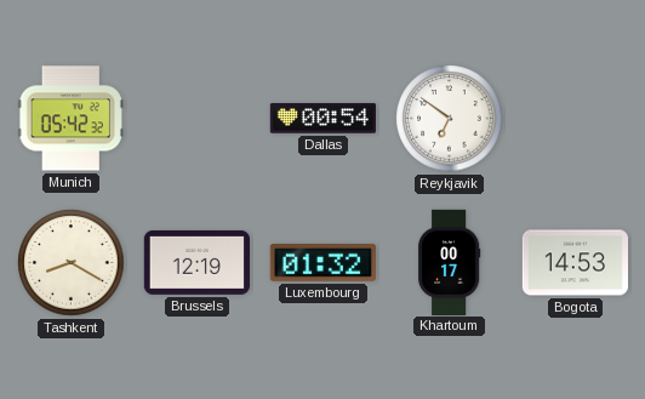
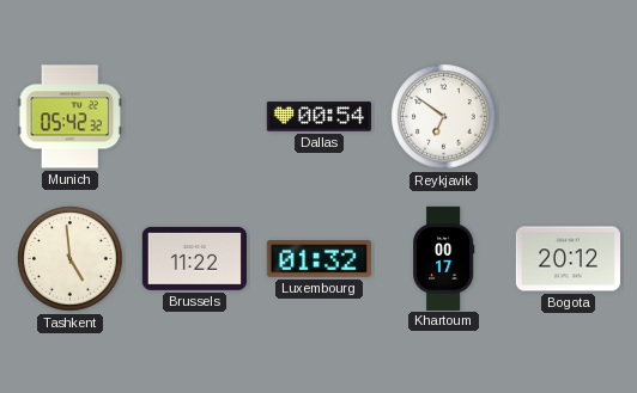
Tashkent: 8:20 -> 4:59
Brussels: 12:19 -> 11:22
Bogota: 14:53 -> 20:12
